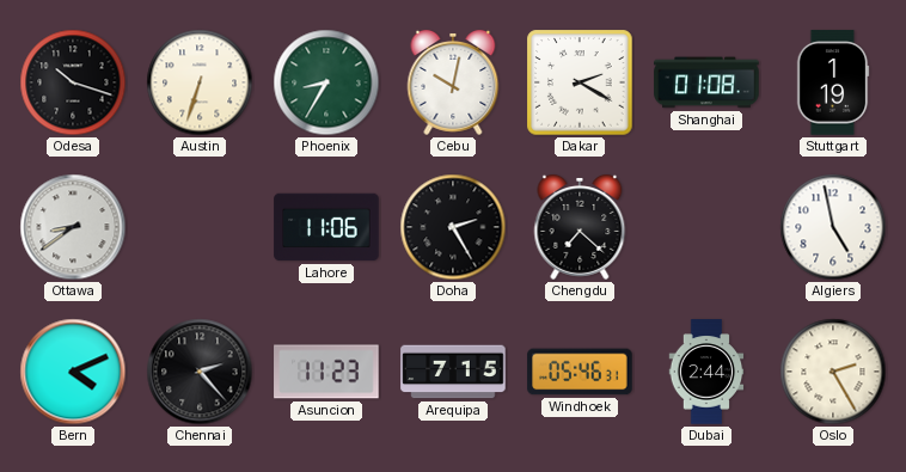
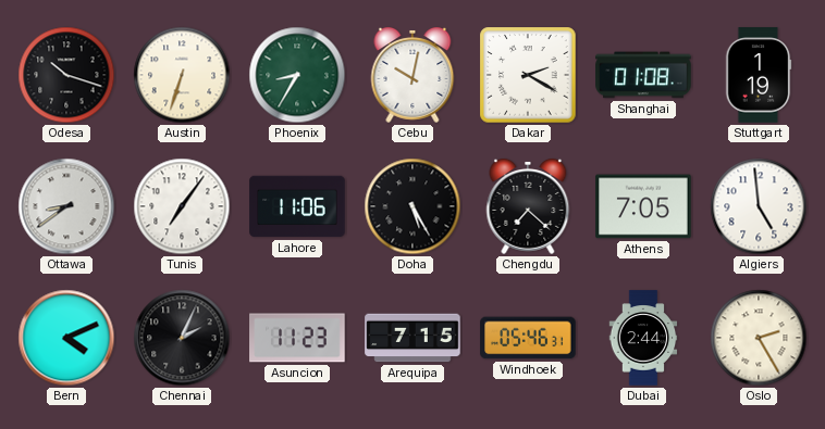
Tunis: none -> 7:06
Doha: 2:25 -> 5:25
Athens: none -> 7:05
Algiers: 4:58 -> 4:59
Chennai: 2:23 -> 2:04
